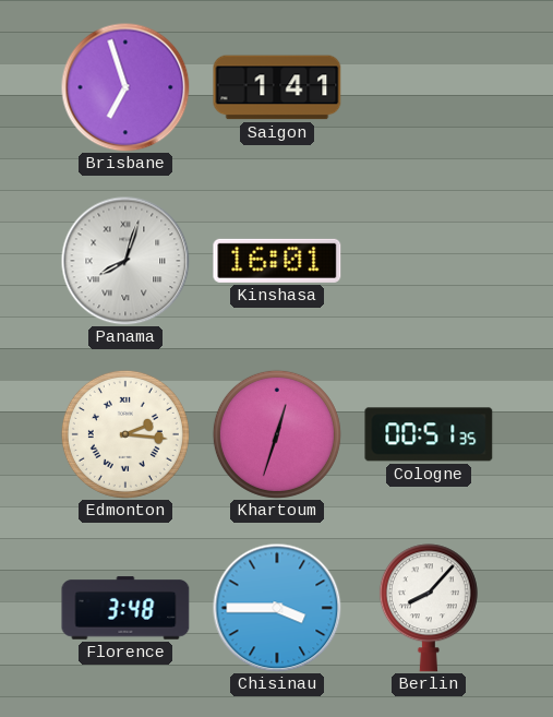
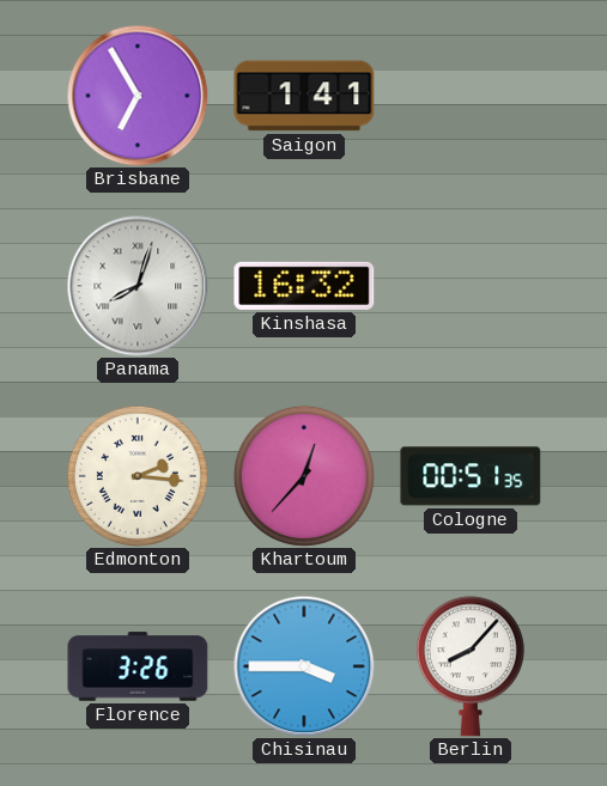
Brisbane: 6:57 -> 6:55
Kinshasa: 16:01 -> 16:32
Khartoum: 12:33 -> 12:37
Florence: 3:48 -> 3:26
